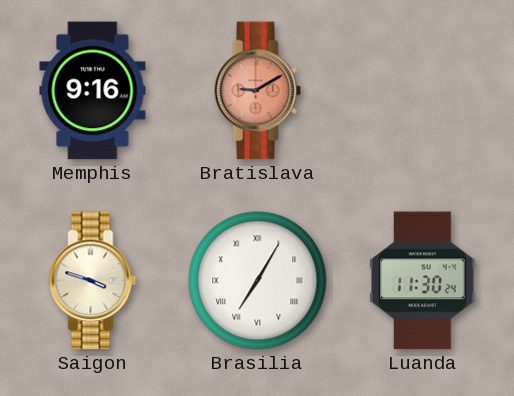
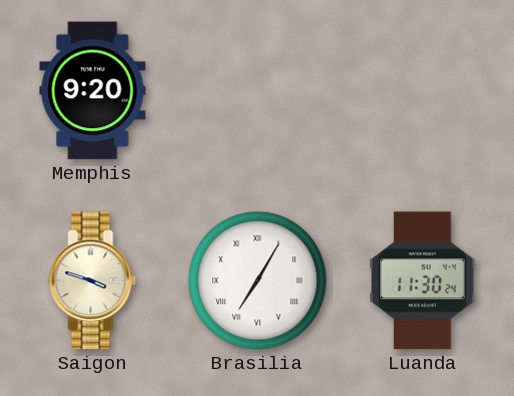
Memphis: 9:16 -> 9:20
Bratislava: 9:10 -> none
